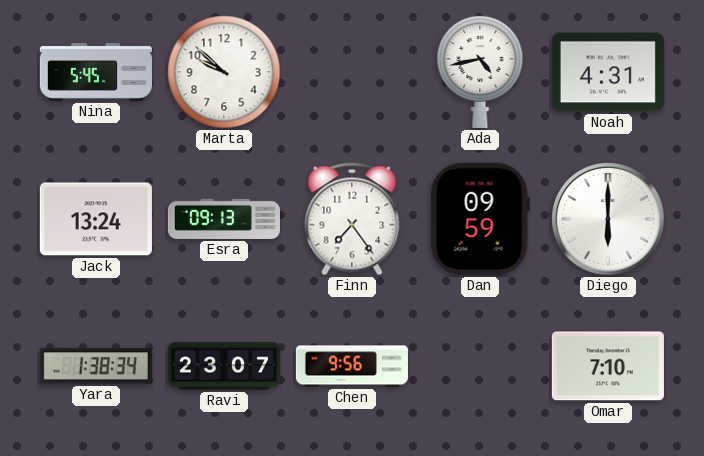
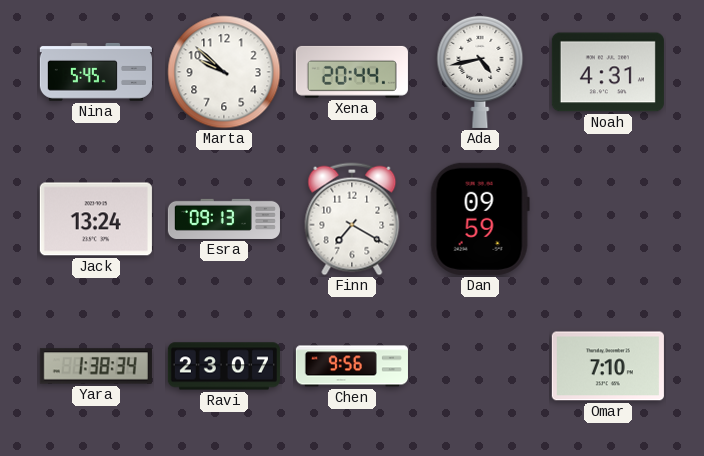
Xena: none -> 20:44
Finn: 7:24 -> 7:20
Diego: 6:00 -> none
